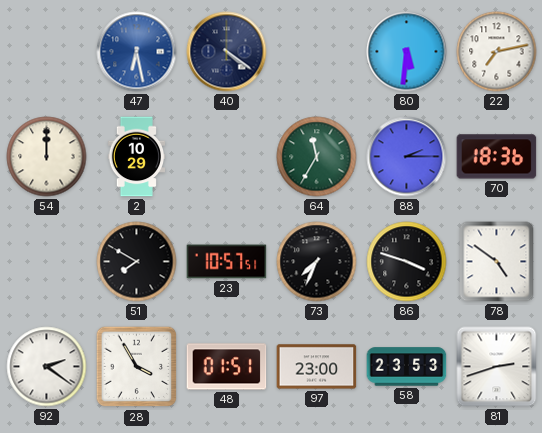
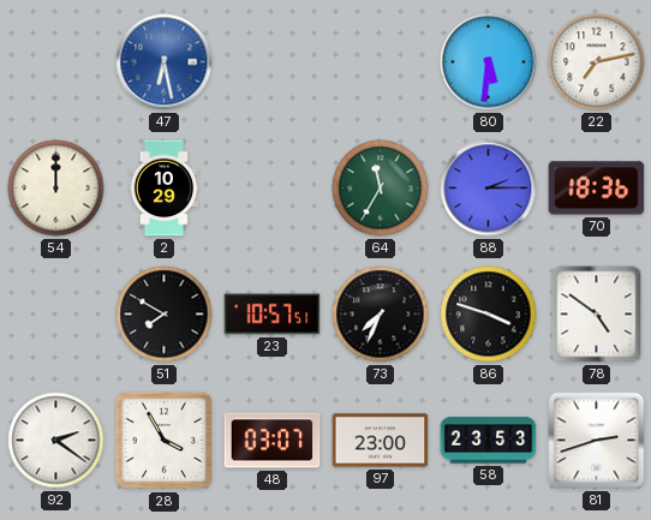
40: 4:21 -> none
48: 01:51 -> 03:07
